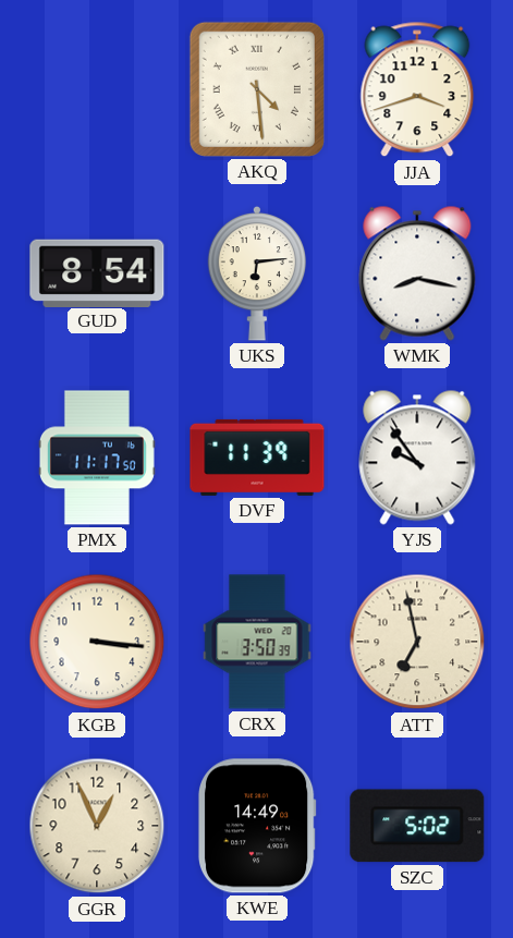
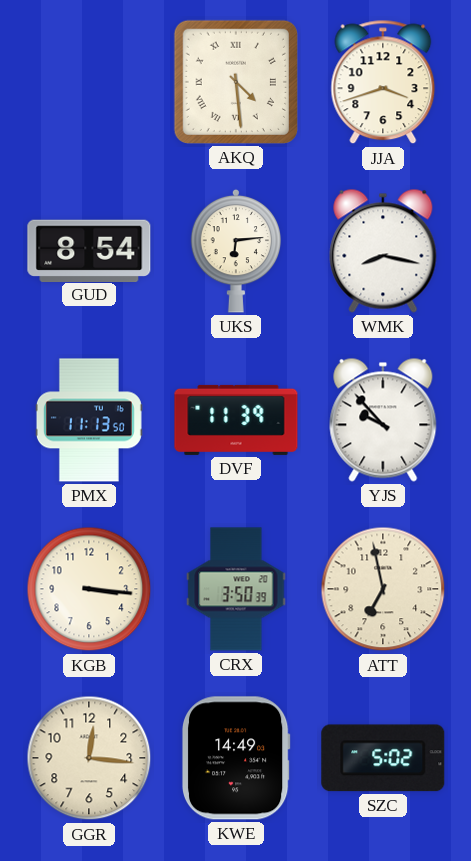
PMX: 11:17 -> 11:13
YJS: 9:54 -> 9:53
GGR: 12:56 -> 12:16
